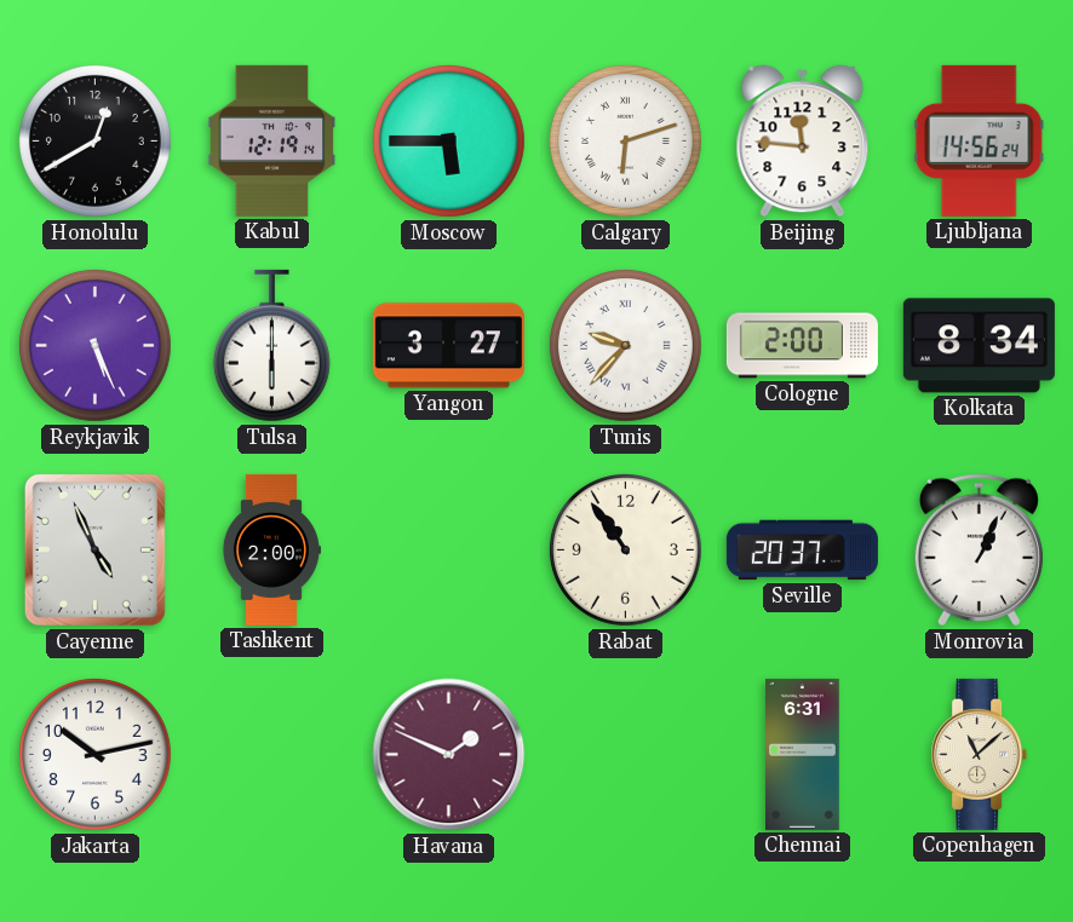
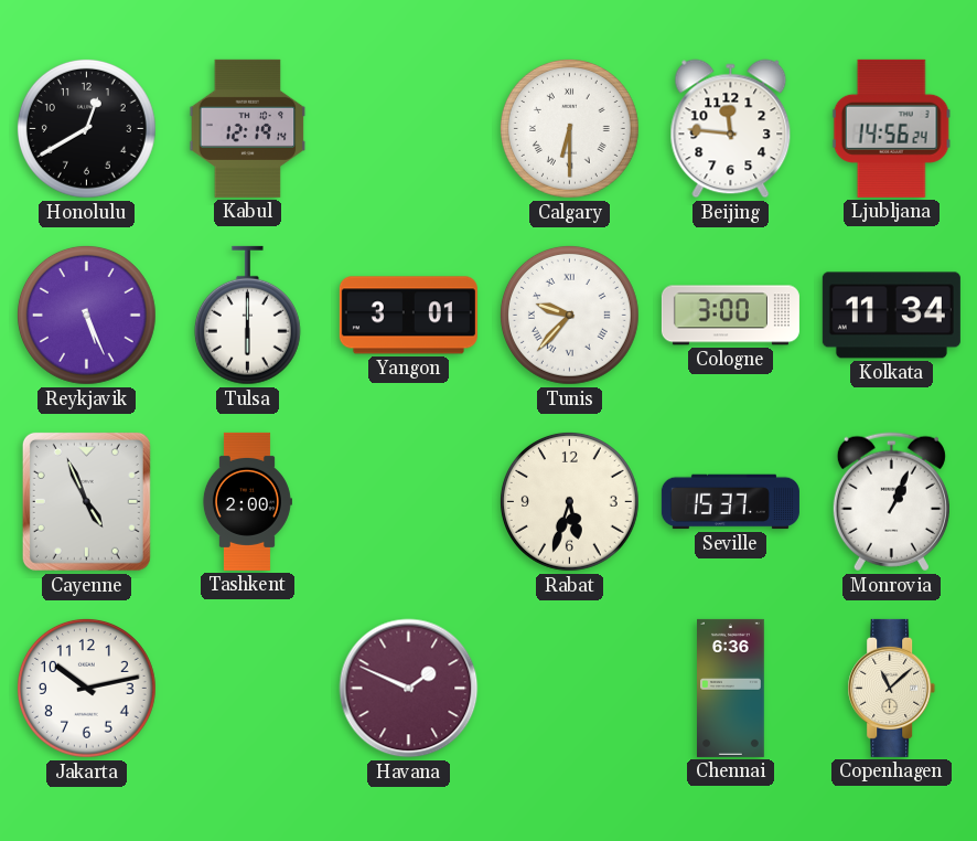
Moscow: 5:45 -> none
Calgary: 6:12 -> 6:30
Yangon: 3:27 -> 3:01
Cologne: 2:00 -> 3:00
Kolkata: 8:34 -> 11:34
Rabat: 10:54 -> 5:33
Seville: 20:37 -> 15:37
Chennai: 6:31 -> 6:36
